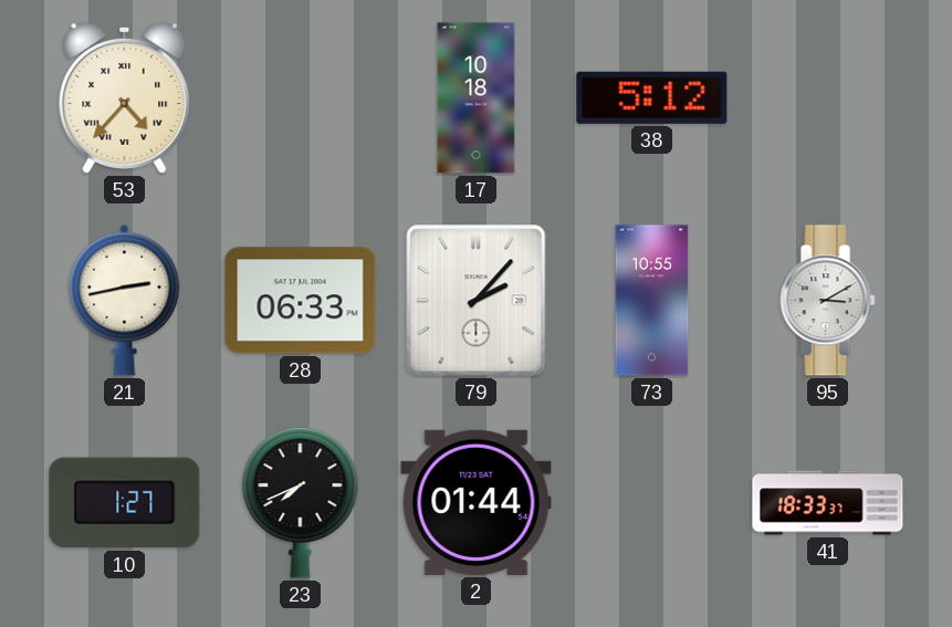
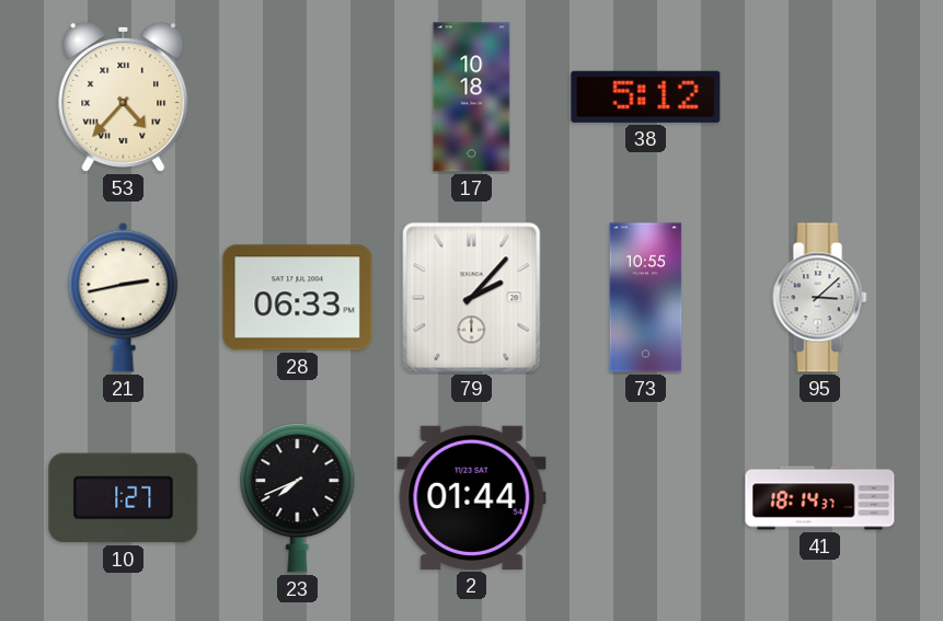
95: 3:10 -> 3:08
41: 18:33 -> 18:14
